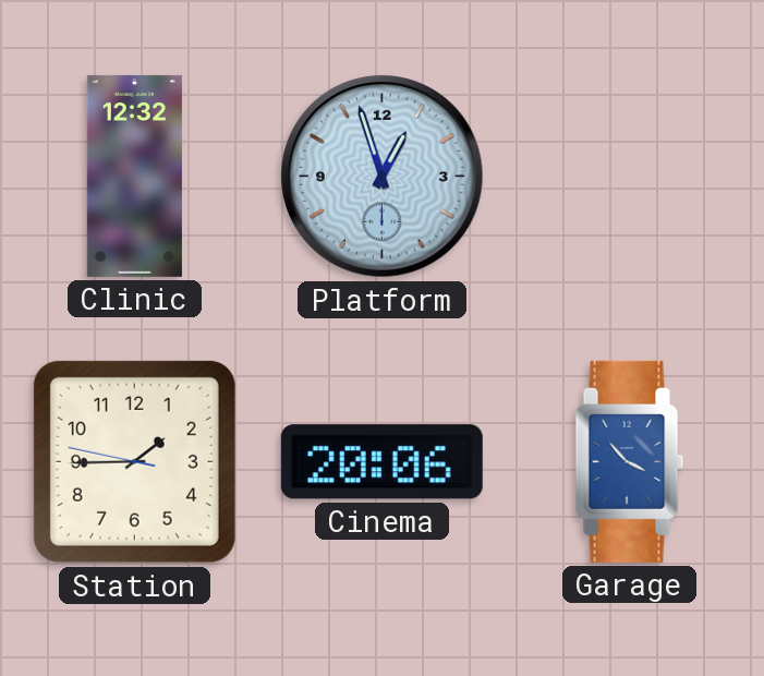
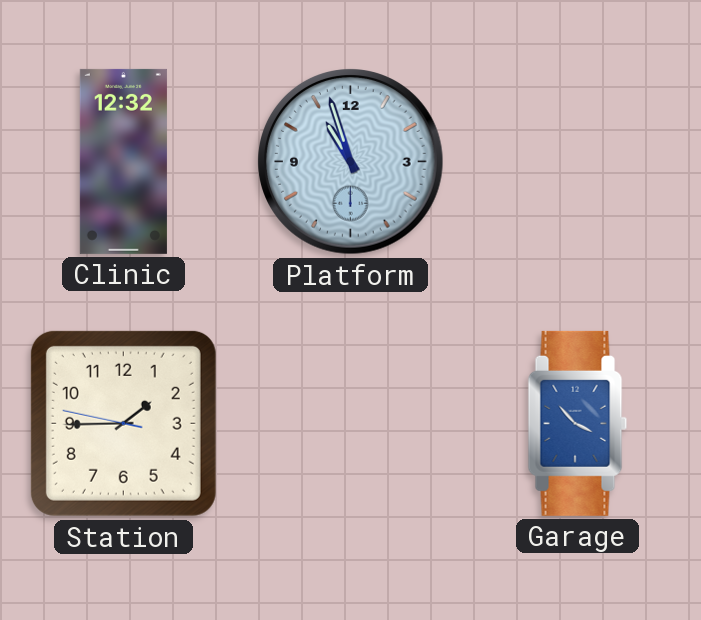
Platform: 12:57 -> 10:57
Cinema: 20:06 -> none
